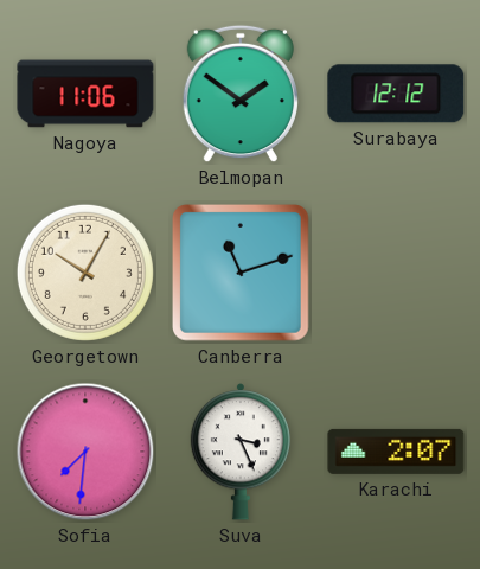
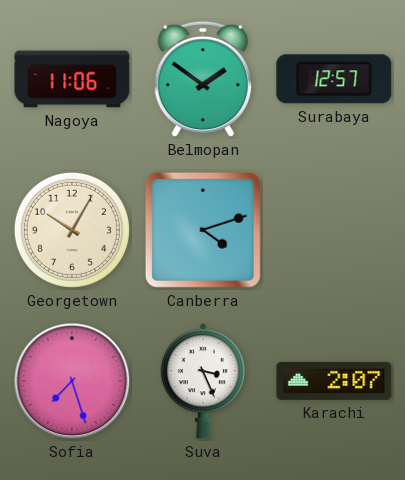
Surabaya: 12:12 -> 12:57
Canberra: 11:12 -> 4:12
Sofia: 7:31 -> 7:27
